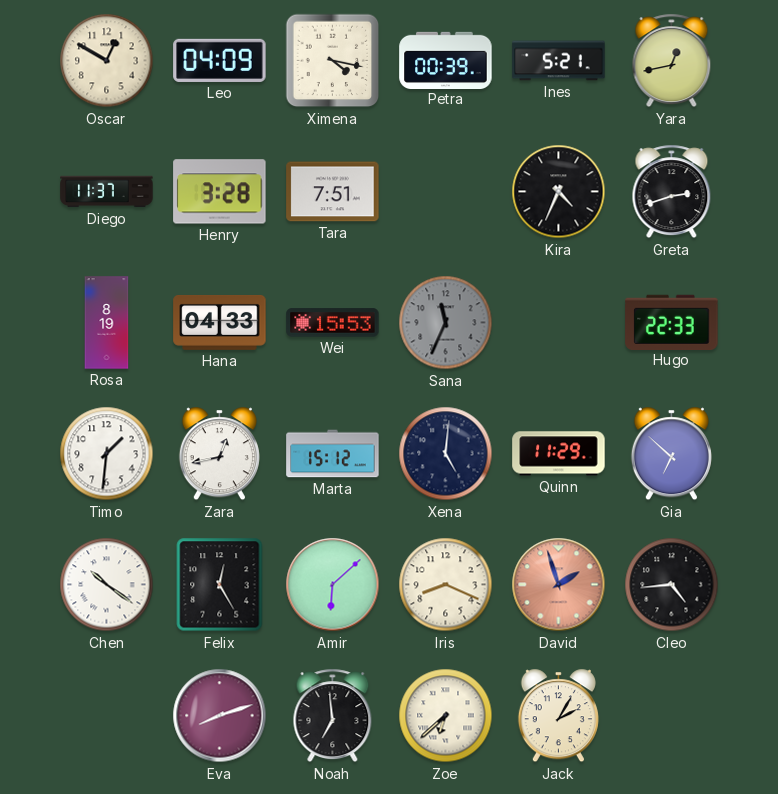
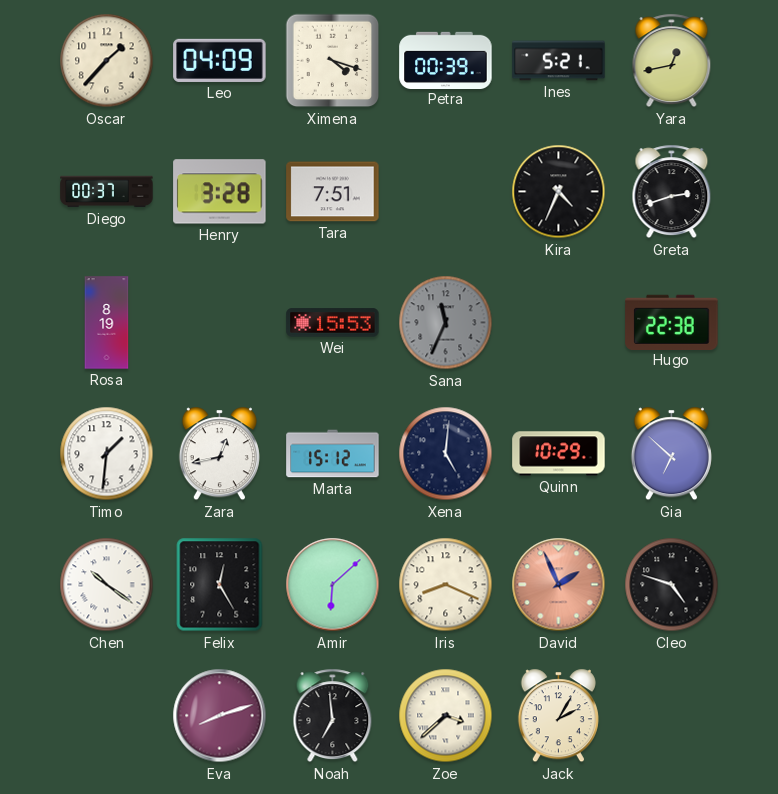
Oscar: 12:50 -> 1:37
Ximena: 4:17 -> 4:18
Diego: 11:37 -> 00:37
Hana: 04:33 -> none
Hugo: 22:33 -> 22:38
Quinn: 11:29 -> 10:29
David: 1:57 -> 1:56
Cleo: 4:44 -> 4:48
Zoe: 6:38 -> 3:38
